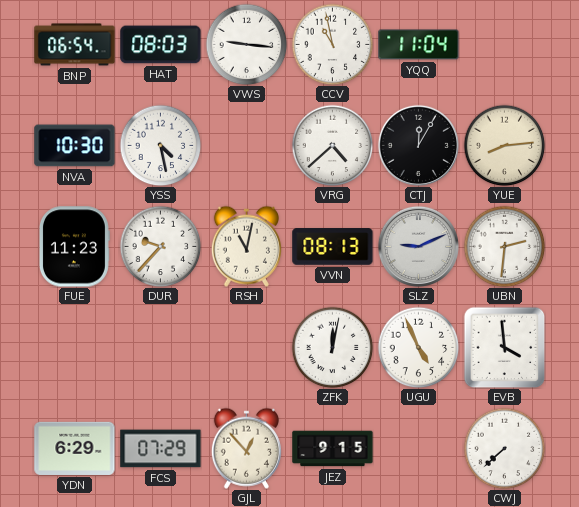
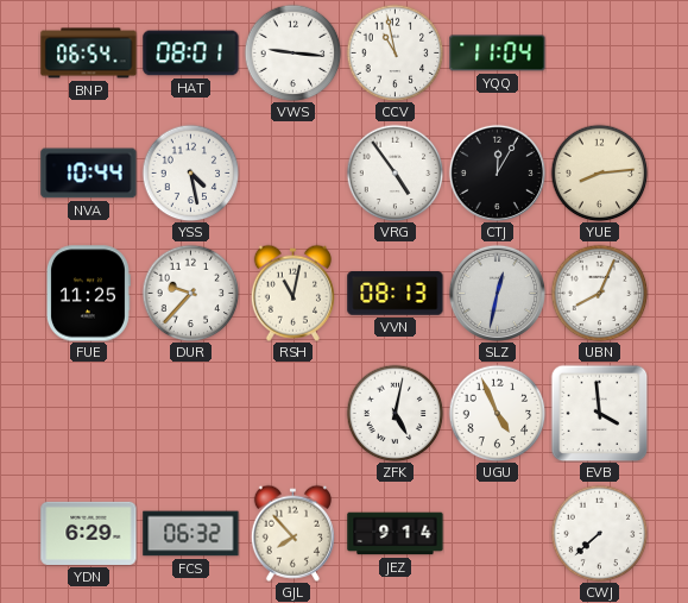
HAT: 08:03 -> 08:01
NVA: 10:30 -> 10:44
VRG: 4:38 -> 4:54
FUE: 11:23 -> 11:25
SLZ: 9:11 -> 12:32
UBN: 2:31 -> 8:04
ZFK: 12:02 -> 5:02
FCS: 07:29 -> 06:32
GJL: 12:53 -> 7:53
JEZ: 9:15 -> 9:14
